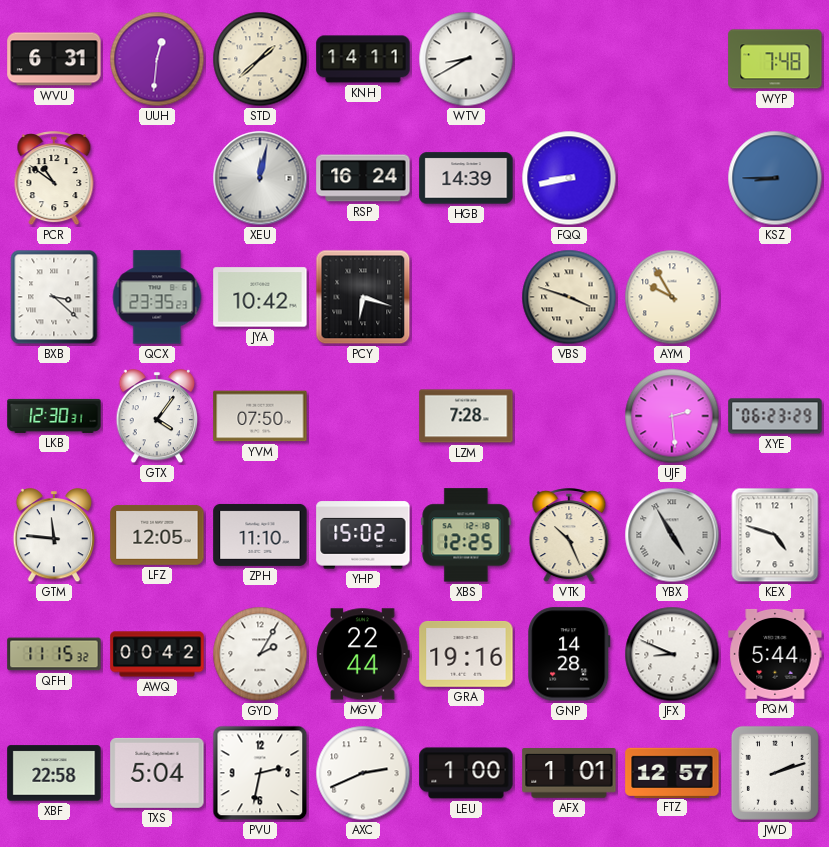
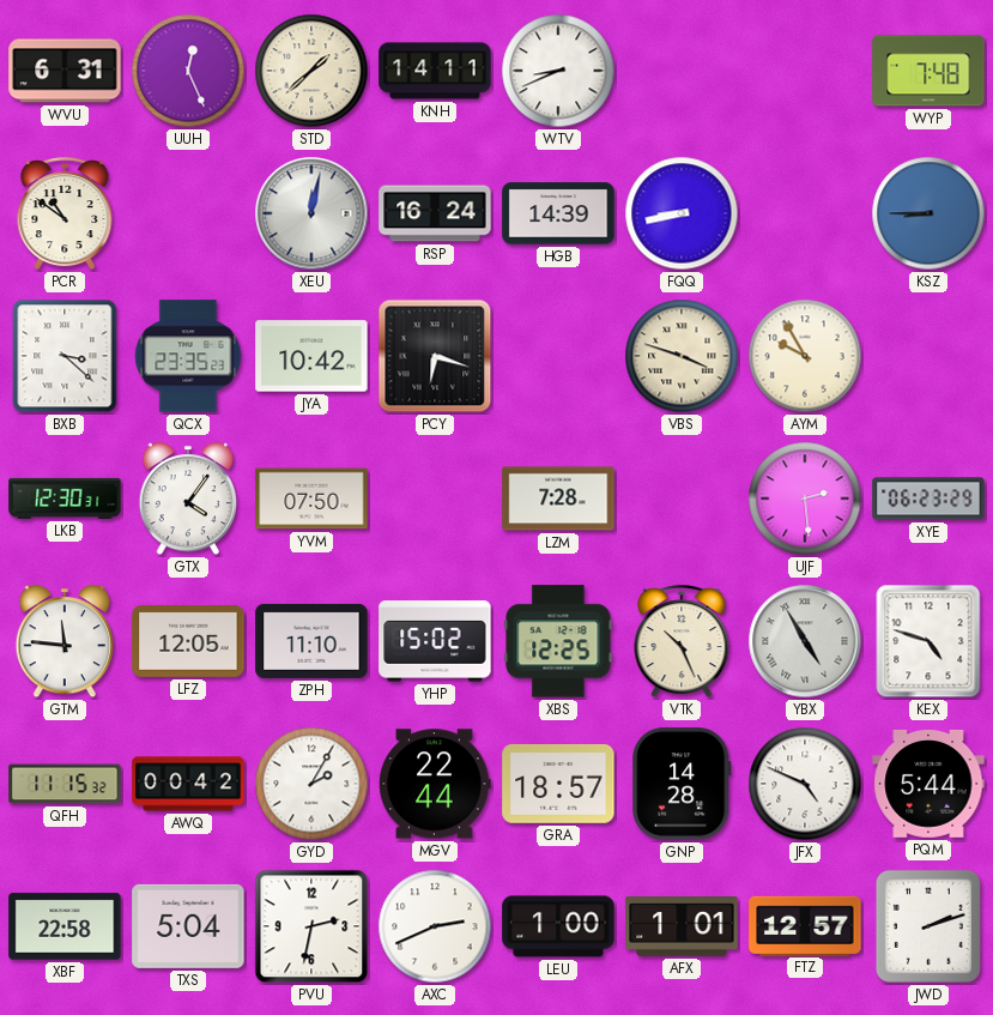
UUH: 12:31 -> 12:26
WTV: 8:40 -> 8:41
GRA: 19:16 -> 18:57
JFX: 8:49 -> 4:49
